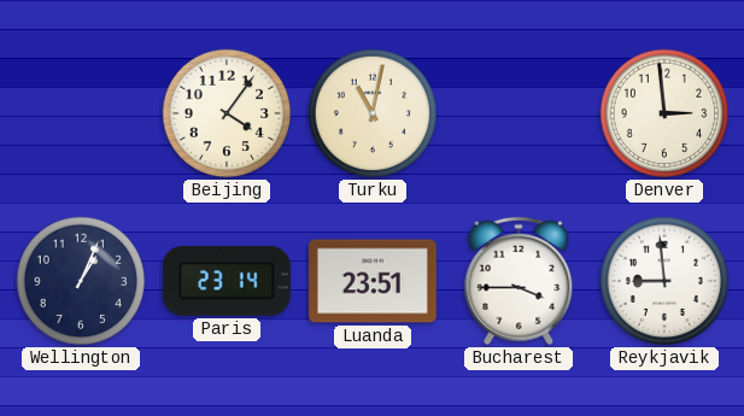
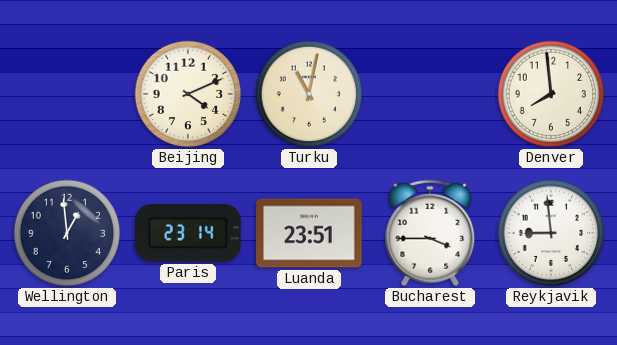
Beijing: 4:06 -> 4:11
Denver: 2:59 -> 7:59
Wellington: 1:04 -> 12:59
